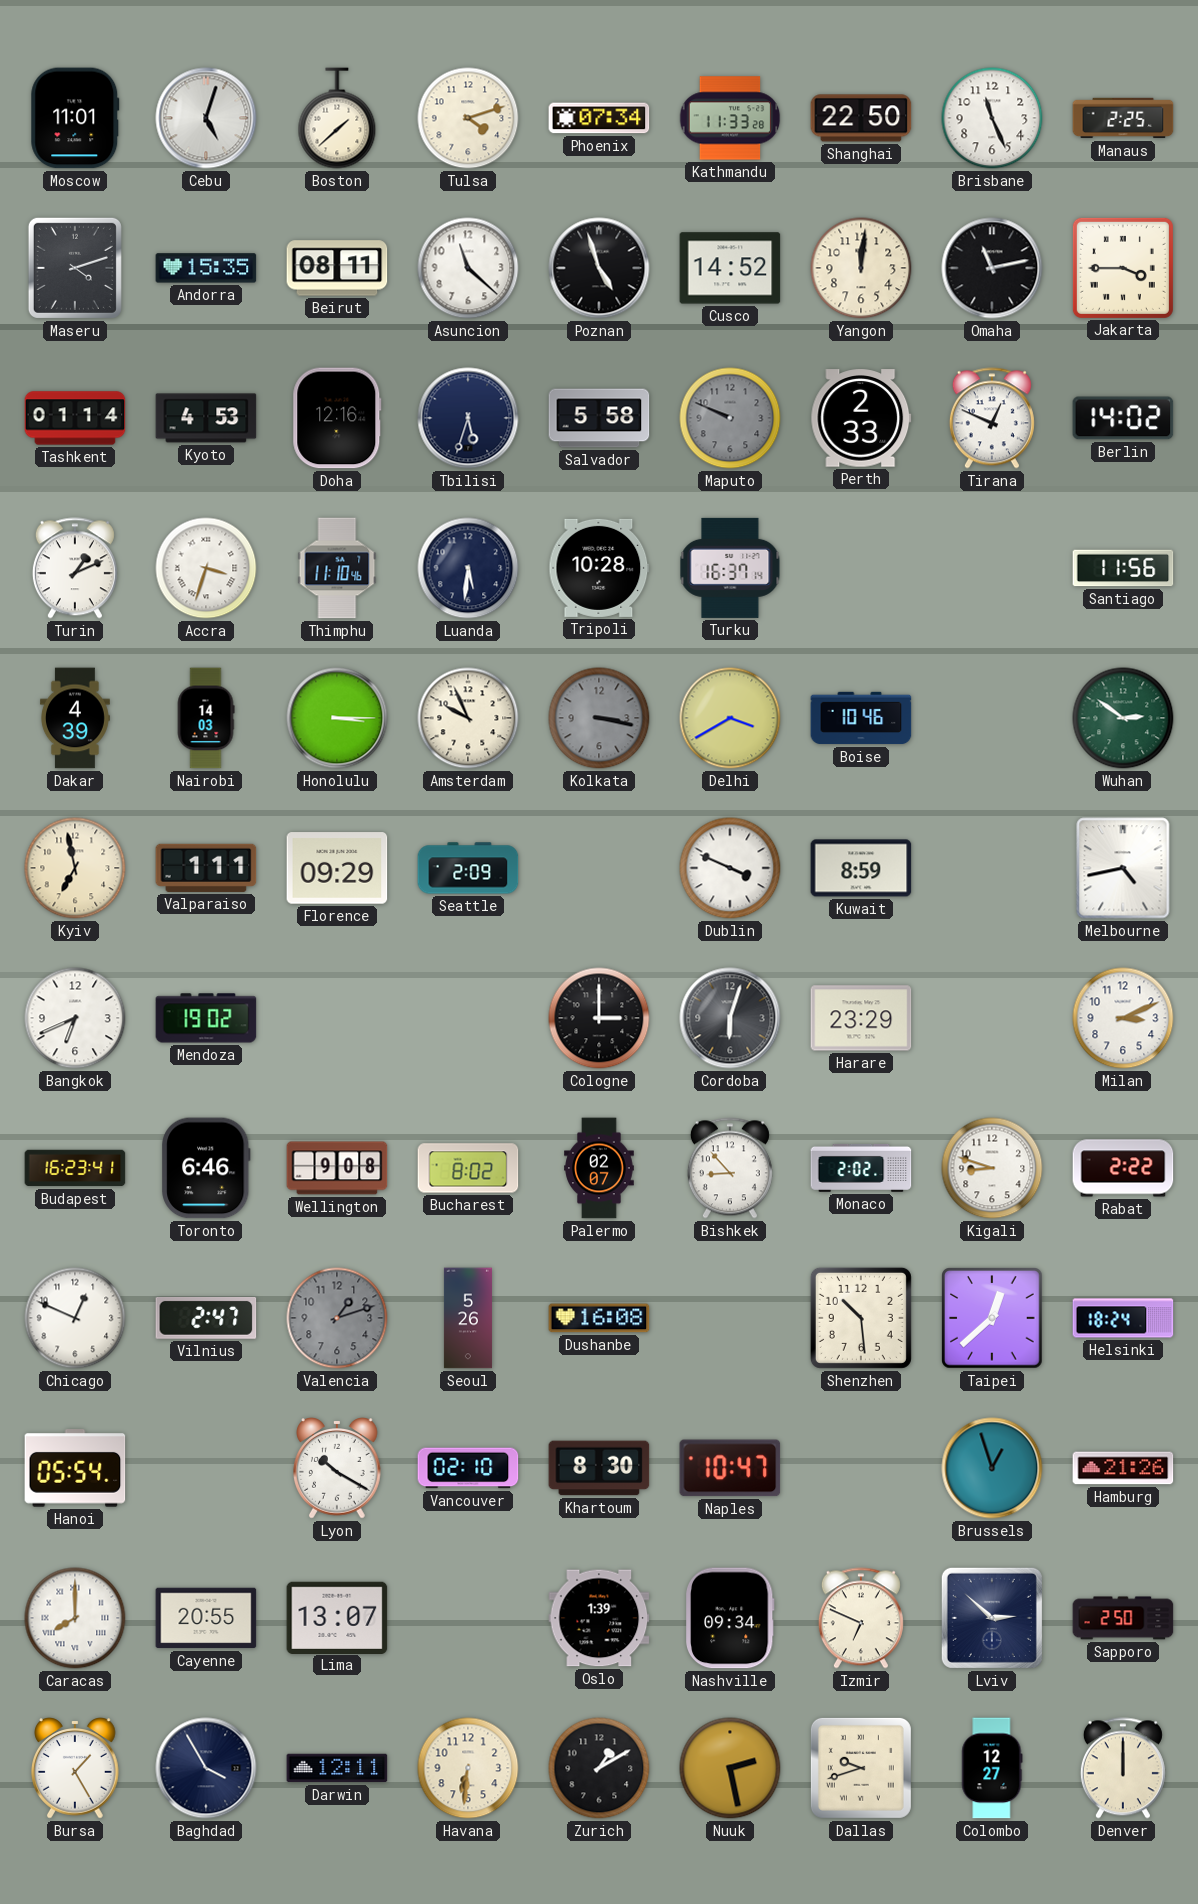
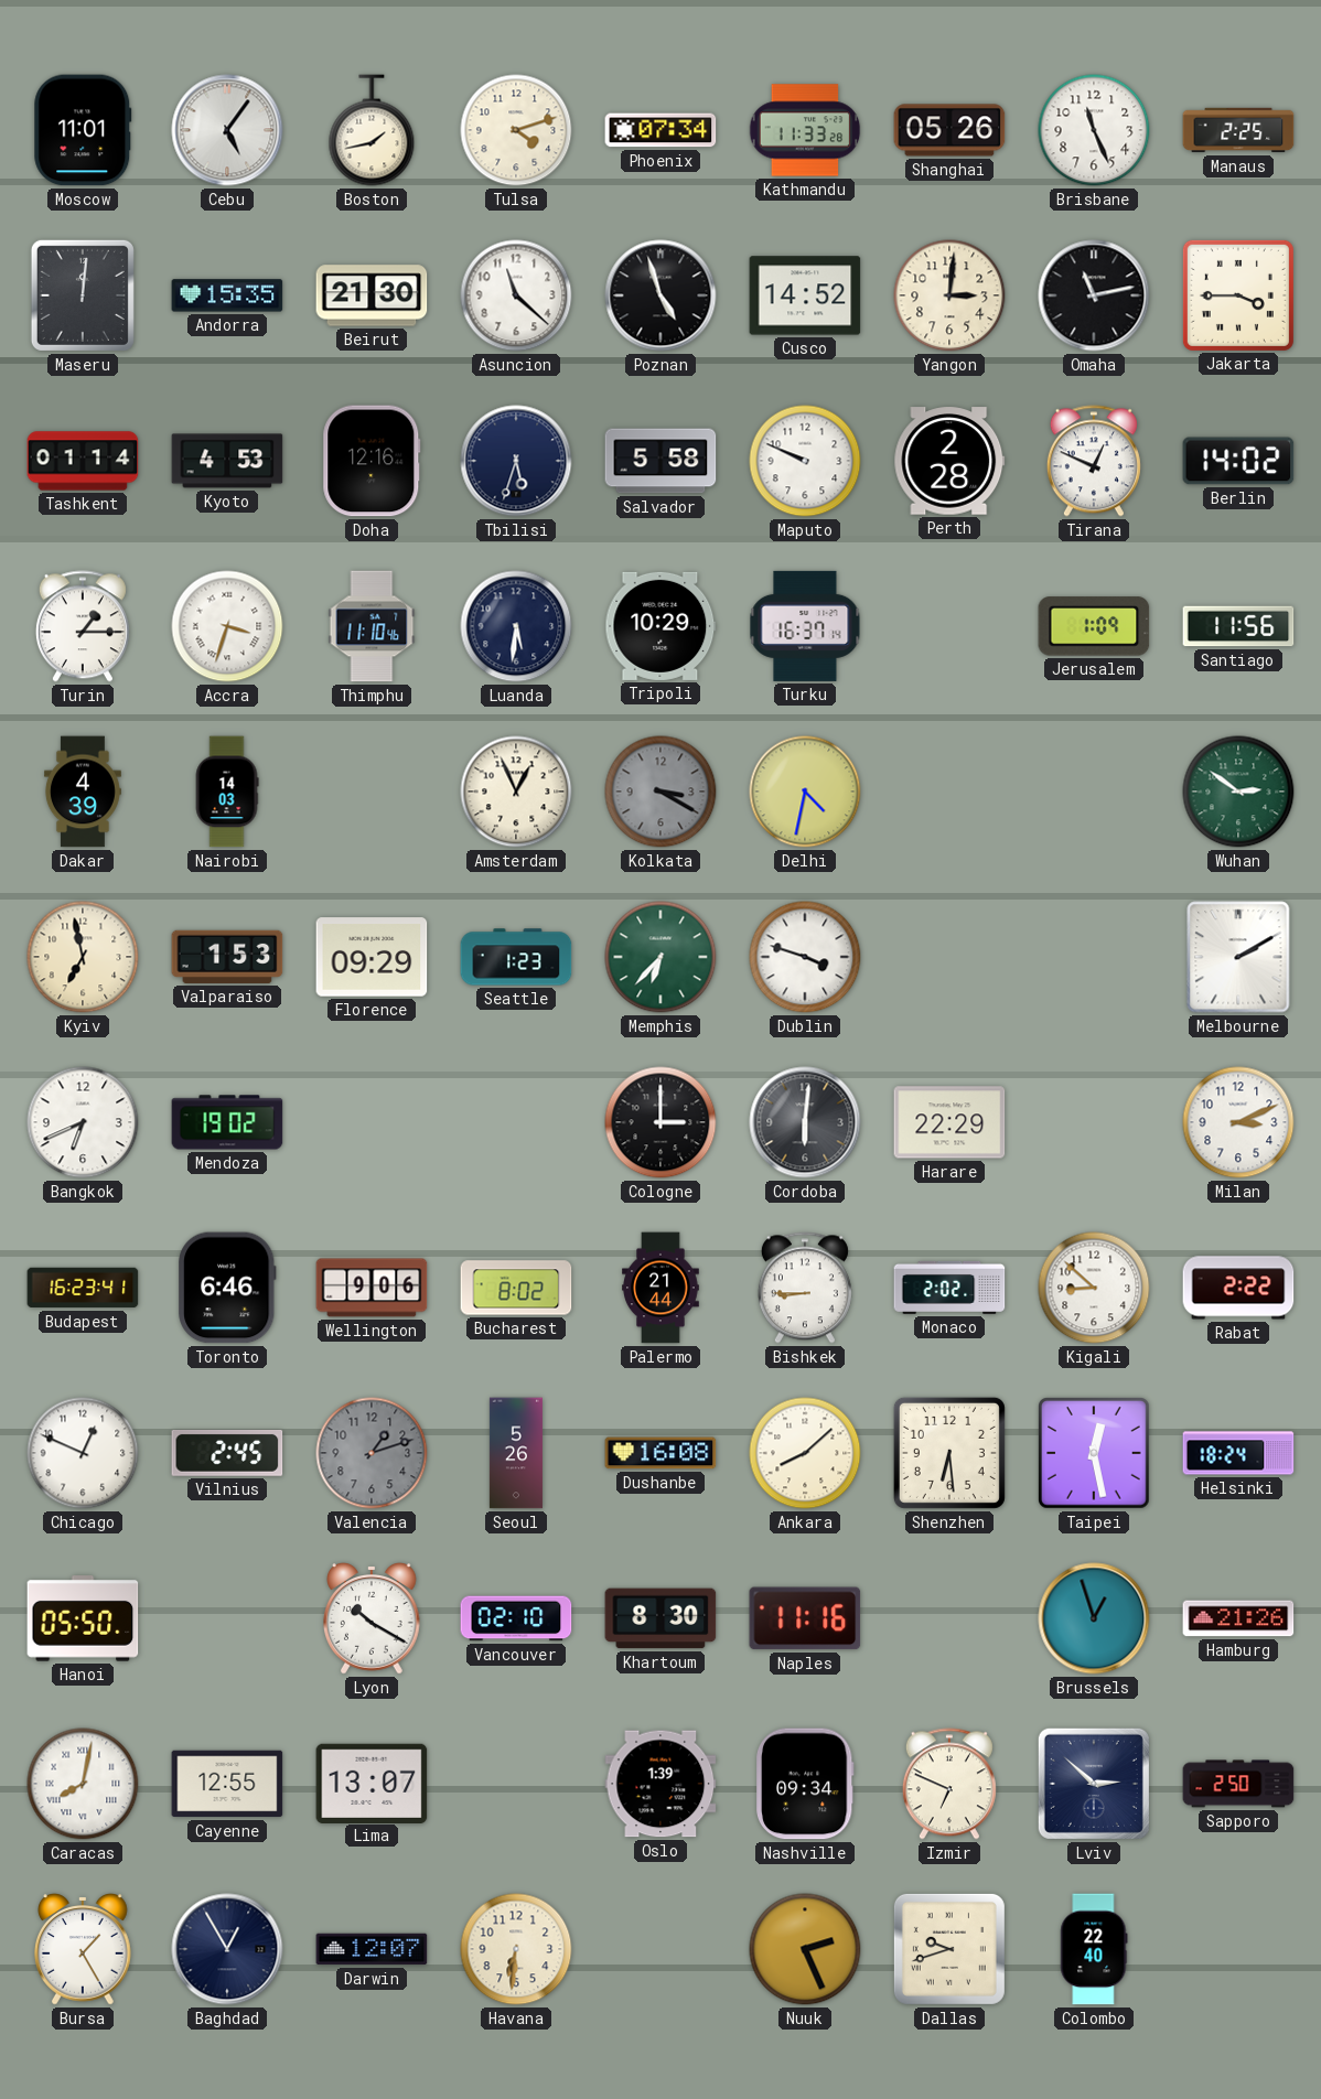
Cebu: 5:03 -> 5:06
Boston: 1:38 -> 1:43
Shanghai: 22:50 -> 05:26
Maseru: 4:12 -> 12:01
Beirut: 08:11 -> 21:30
Yangon: 12:01 -> 3:01
Maputo dial: grey -> white
Perth: 2:33 -> 2:28
Turin: 1:11 -> 1:15
Tripoli: 10:28 -> 10:29
Jerusalem: none -> 1:09
Honolulu: 3:15 -> none
Amsterdam: 9:56 -> 12:56
Kolkata: 3:17 -> 3:20
Delhi: 3:40 -> 4:32
Boise: 10:46 -> none
Valparaiso: 1:11 -> 1:53
Seattle: 2:09 -> 1:23
Memphis: none -> 6:37
Dublin: 3:49 -> 3:48
Kuwait: 8:59 -> none
Melbourne: 4:43 -> 2:10
Cordoba: 6:03 -> 6:01
Harare: 23:29 -> 22:29
Wellington: 9:08 -> 9:06
Palermo: 02:07 -> 21:44
Bishkek: 8:53 -> 8:45
Kigali: 8:48 -> 8:52
Vilnius: 2:47 -> 2:45
Ankara: none -> 8:08
Shenzhen: 10:29 -> 6:29
Taipei: 12:38 -> 12:28
Hanoi: 05:54 -> 05:50
Naples: 10:47 -> 11:16
Caracas: 8:00 -> 8:02
Cayenne: 20:55 -> 12:55
Baghdad: 3:55 -> 12:55
Darwin: 12:11 -> 12:07
Zurich: 1:10 -> none
Nuuk: 2:28 -> 2:26
Colombo: 12:27 -> 22:40
Denver: 12:00 -> none
